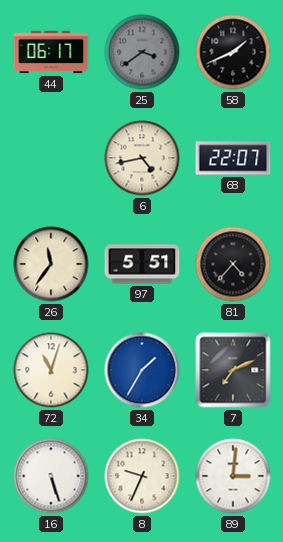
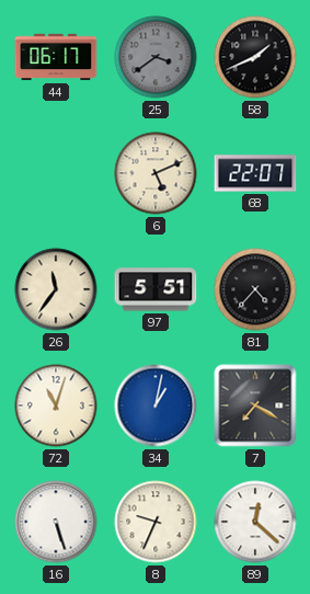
6: 4:43 -> 5:11
34: 1:35 -> 1:02
7: 7:11 -> 7:20
89: 3:01 -> 12:22
